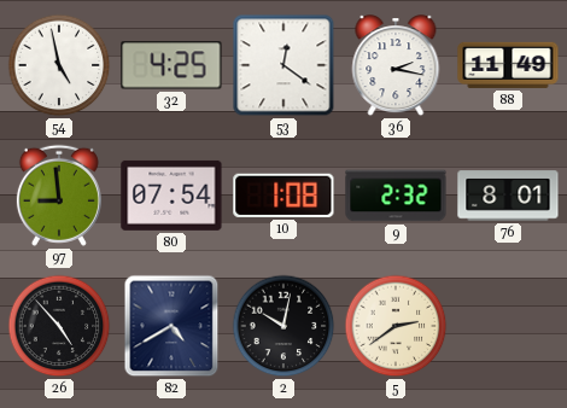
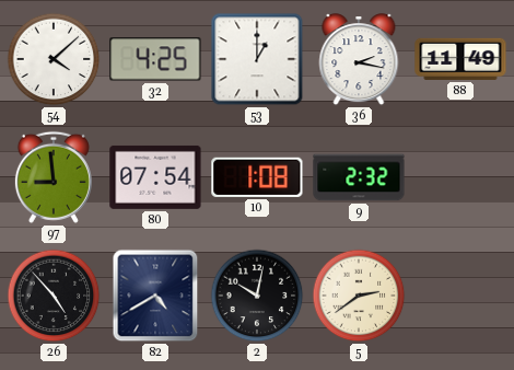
54: 4:58 -> 4:08
53: 12:21 -> 1:00
76: 8:01 -> none
